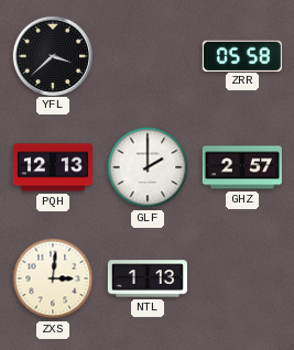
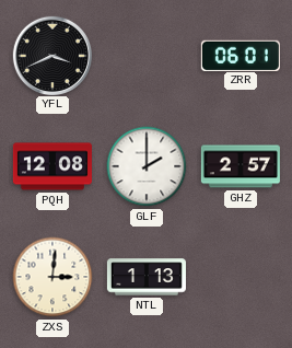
YFL: 3:38 -> 3:41
ZRR: 05:58 -> 06:01
PQH: 12:13 -> 12:08
